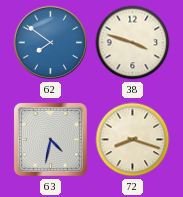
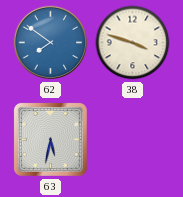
63: 4:32 -> 5:32
72: 8:18 -> none
